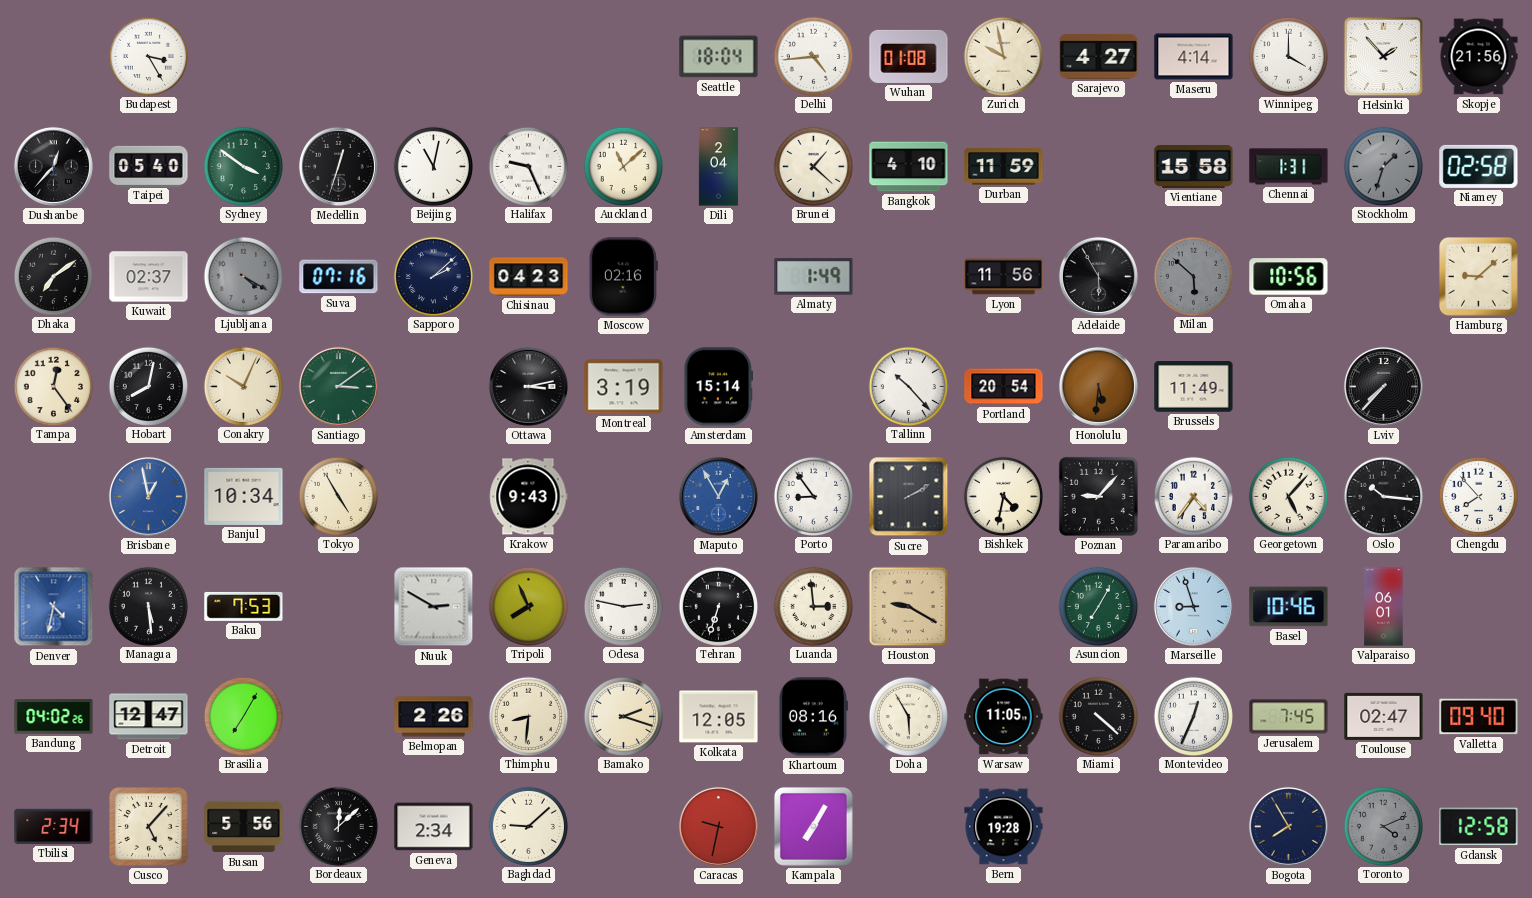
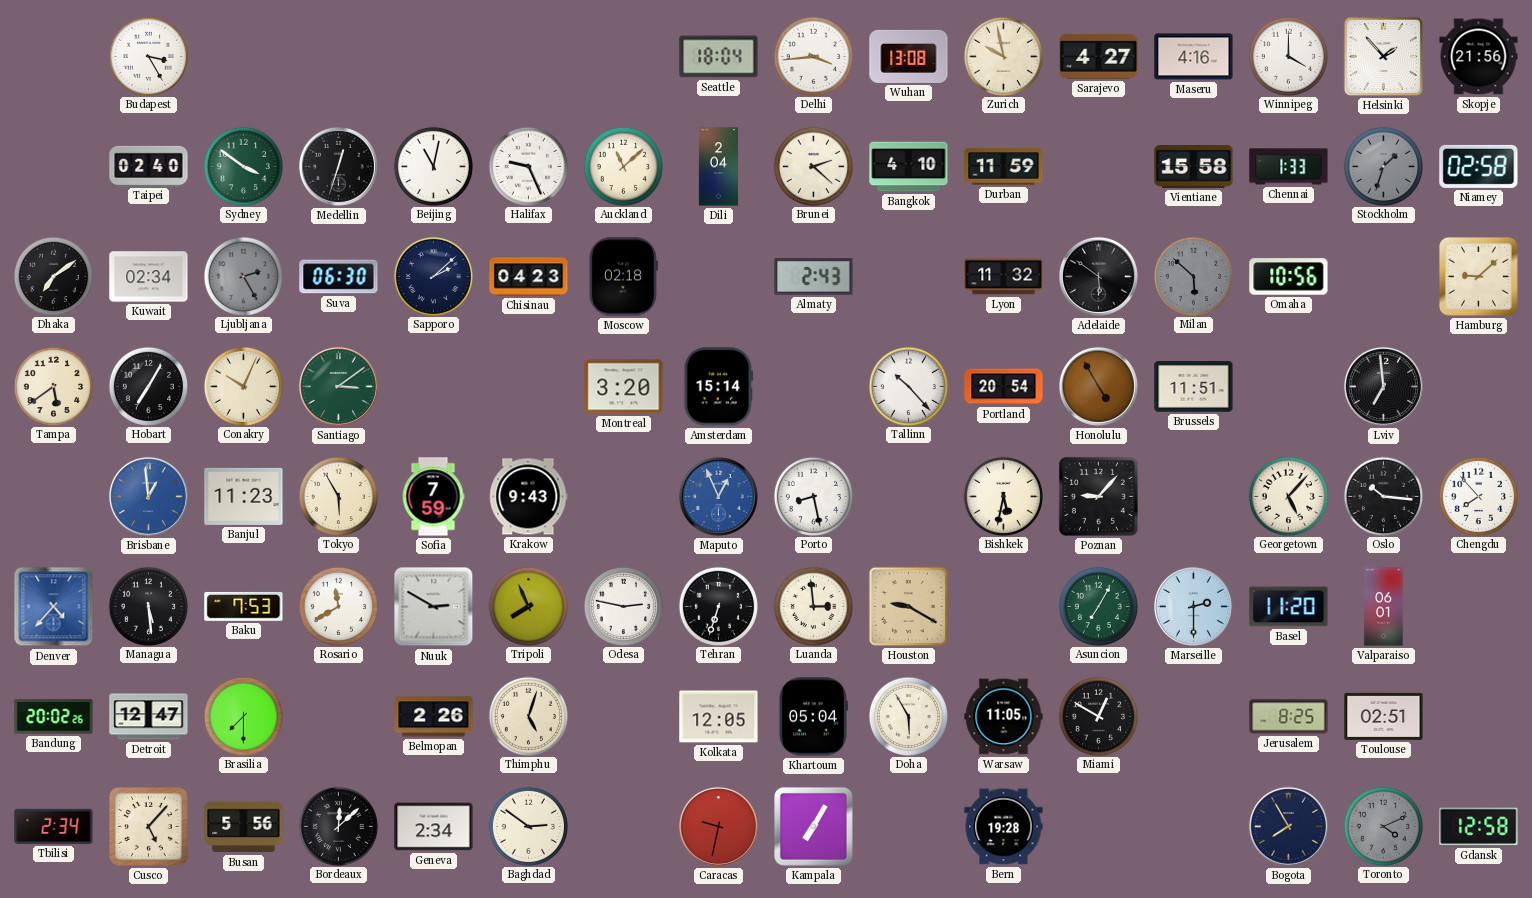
Delhi: 4:44 -> 3:44
Wuhan: 01:08 -> 13:08
Maseru: 4:14 -> 4:16
Dushanbe: 12:37 -> none
Taipei: 05:40 -> 02:40
Brunei: 1:22 -> 2:22
Chennai: 1:31 -> 1:33
Kuwait: 02:37 -> 02:34
Ljubljana: 4:20 -> 2:25
Suva: 07:16 -> 06:30
Moscow: 02:16 -> 02:18
Almaty: 1:49 -> 2:43
Lyon: 11:56 -> 11:32
Adelaide: 5:55 -> 5:51
Tampa: 12:24 -> 5:39
Hobart: 8:02 -> 7:05
Ottawa: 3:13 -> none
Montreal: 3:19 -> 3:20
Honolulu: 5:31 -> 4:55
Brussels: 11:49 -> 11:51
Lviv: 7:37 -> 6:59
Brisbane: 12:58 -> 12:59
Banjul: 10:34 -> 11:23
Tokyo: 4:55 -> 5:55
Sofia: none -> 7:59
Maputo: 12:55 -> 12:56
Porto: 8:54 -> 8:28
Sucre: 2:10 -> none
Bishkek: 4:32 -> 5:32
Paramaribo: 4:36 -> none
Denver: 4:32 -> 4:37
Rosario: none -> 11:40
Marseille: 8:57 -> 2:30
Basel: 10:46 -> 11:20
Bandung: 04:02 -> 20:02
Brasilia: 7:05 -> 7:30
Thimphu: 8:31 -> 5:03
Bamako: 2:18 -> none
Khartoum: 08:16 -> 05:04
Miami: 4:22 -> 12:50
Montevideo: 12:34 -> none
Jerusalem: 7:45 -> 8:25
Toulouse: 02:47 -> 02:51
Valletta: 09:40 -> none
Baghdad: 9:08 -> 2:51
